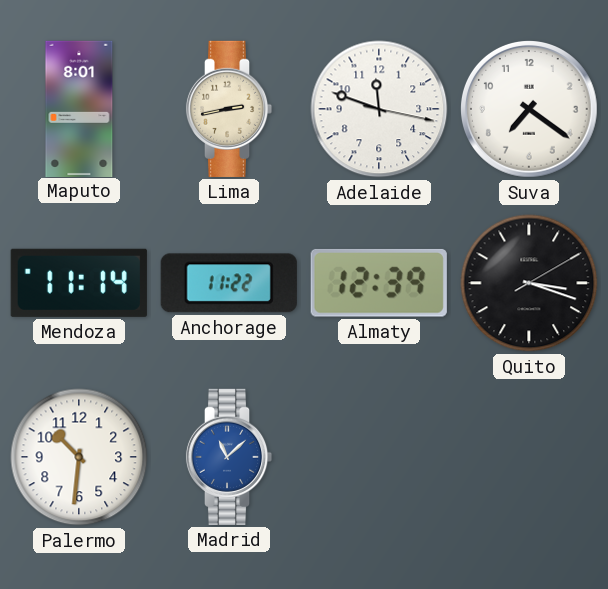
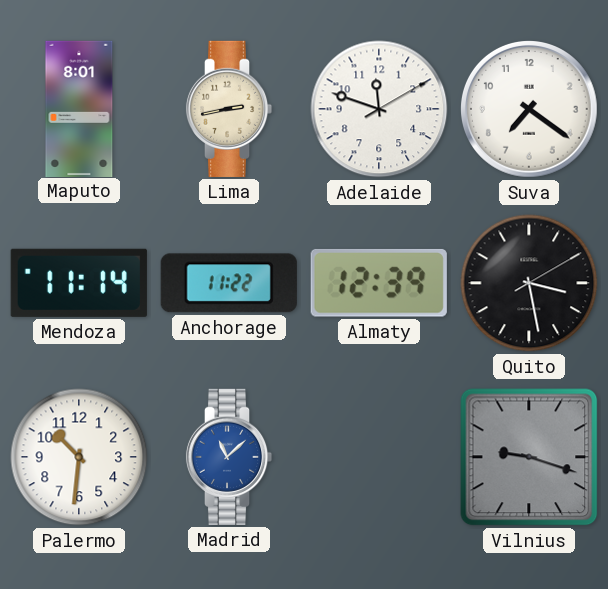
Adelaide: 11:48:17 -> 11:48:10
Quito: 3:18 -> 3:28
Vilnius: none -> 9:18
